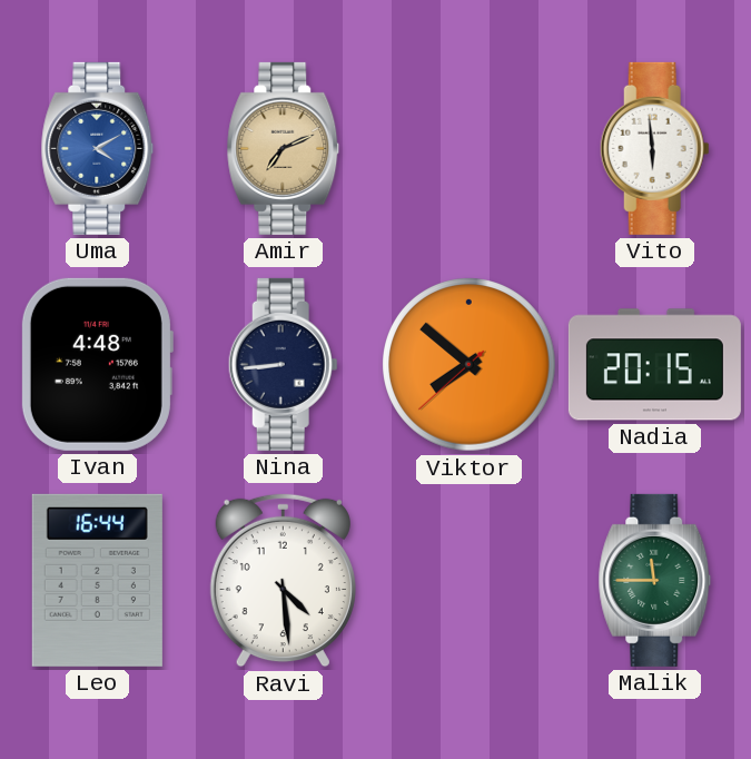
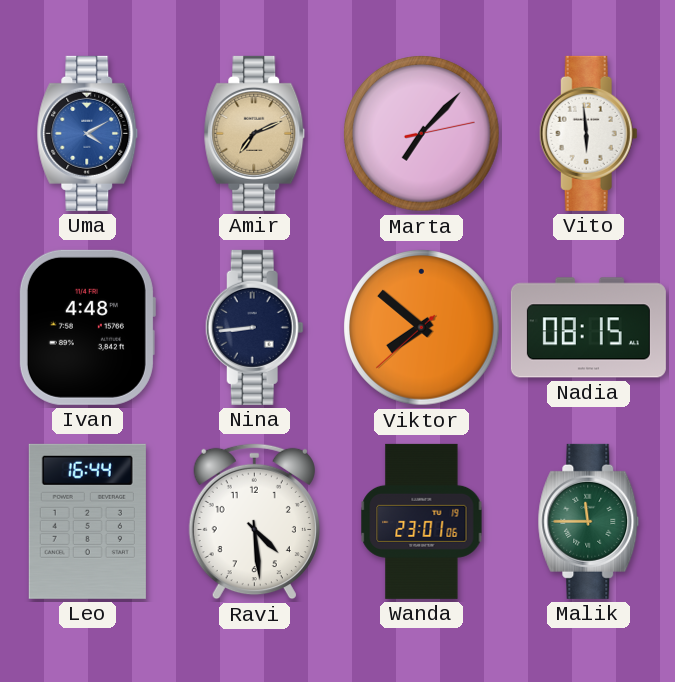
Marta: none -> 7:07
Nadia: 20:15 -> 08:15
Wanda: none -> 23:01
